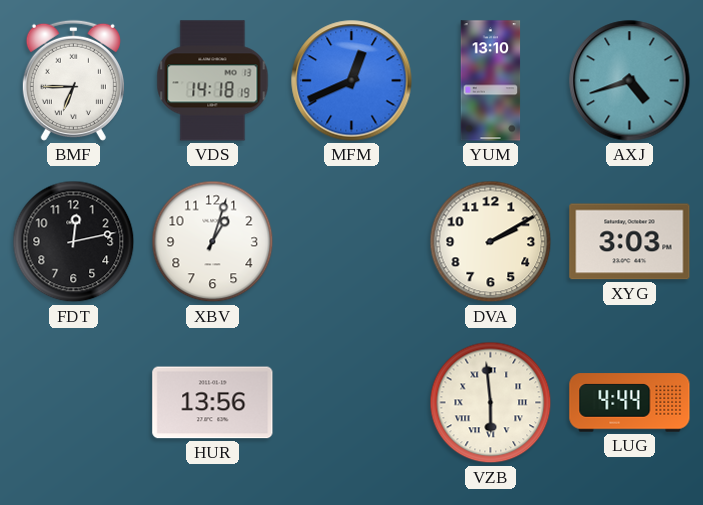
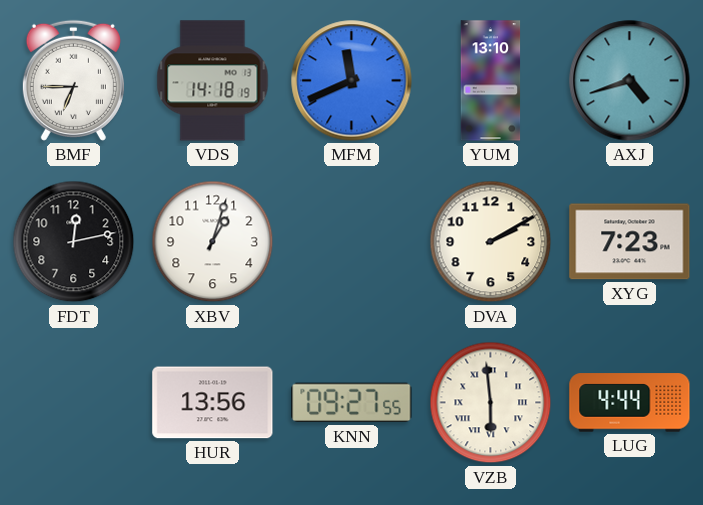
MFM: 12:41 -> 11:41
XYG: 3:03 -> 7:23
KNN: none -> 09:27
